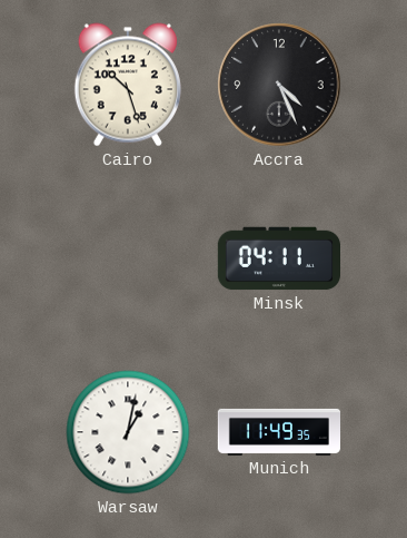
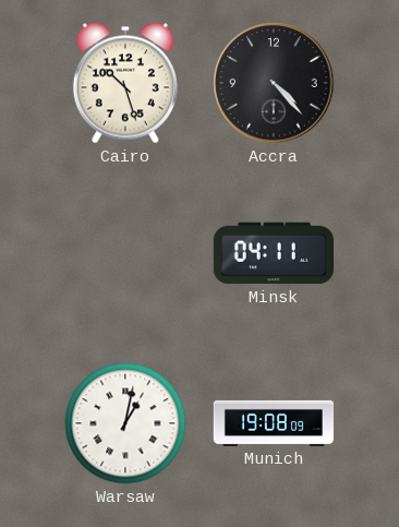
Accra: 4:26 -> 4:23
Munich: 11:49 -> 19:08
